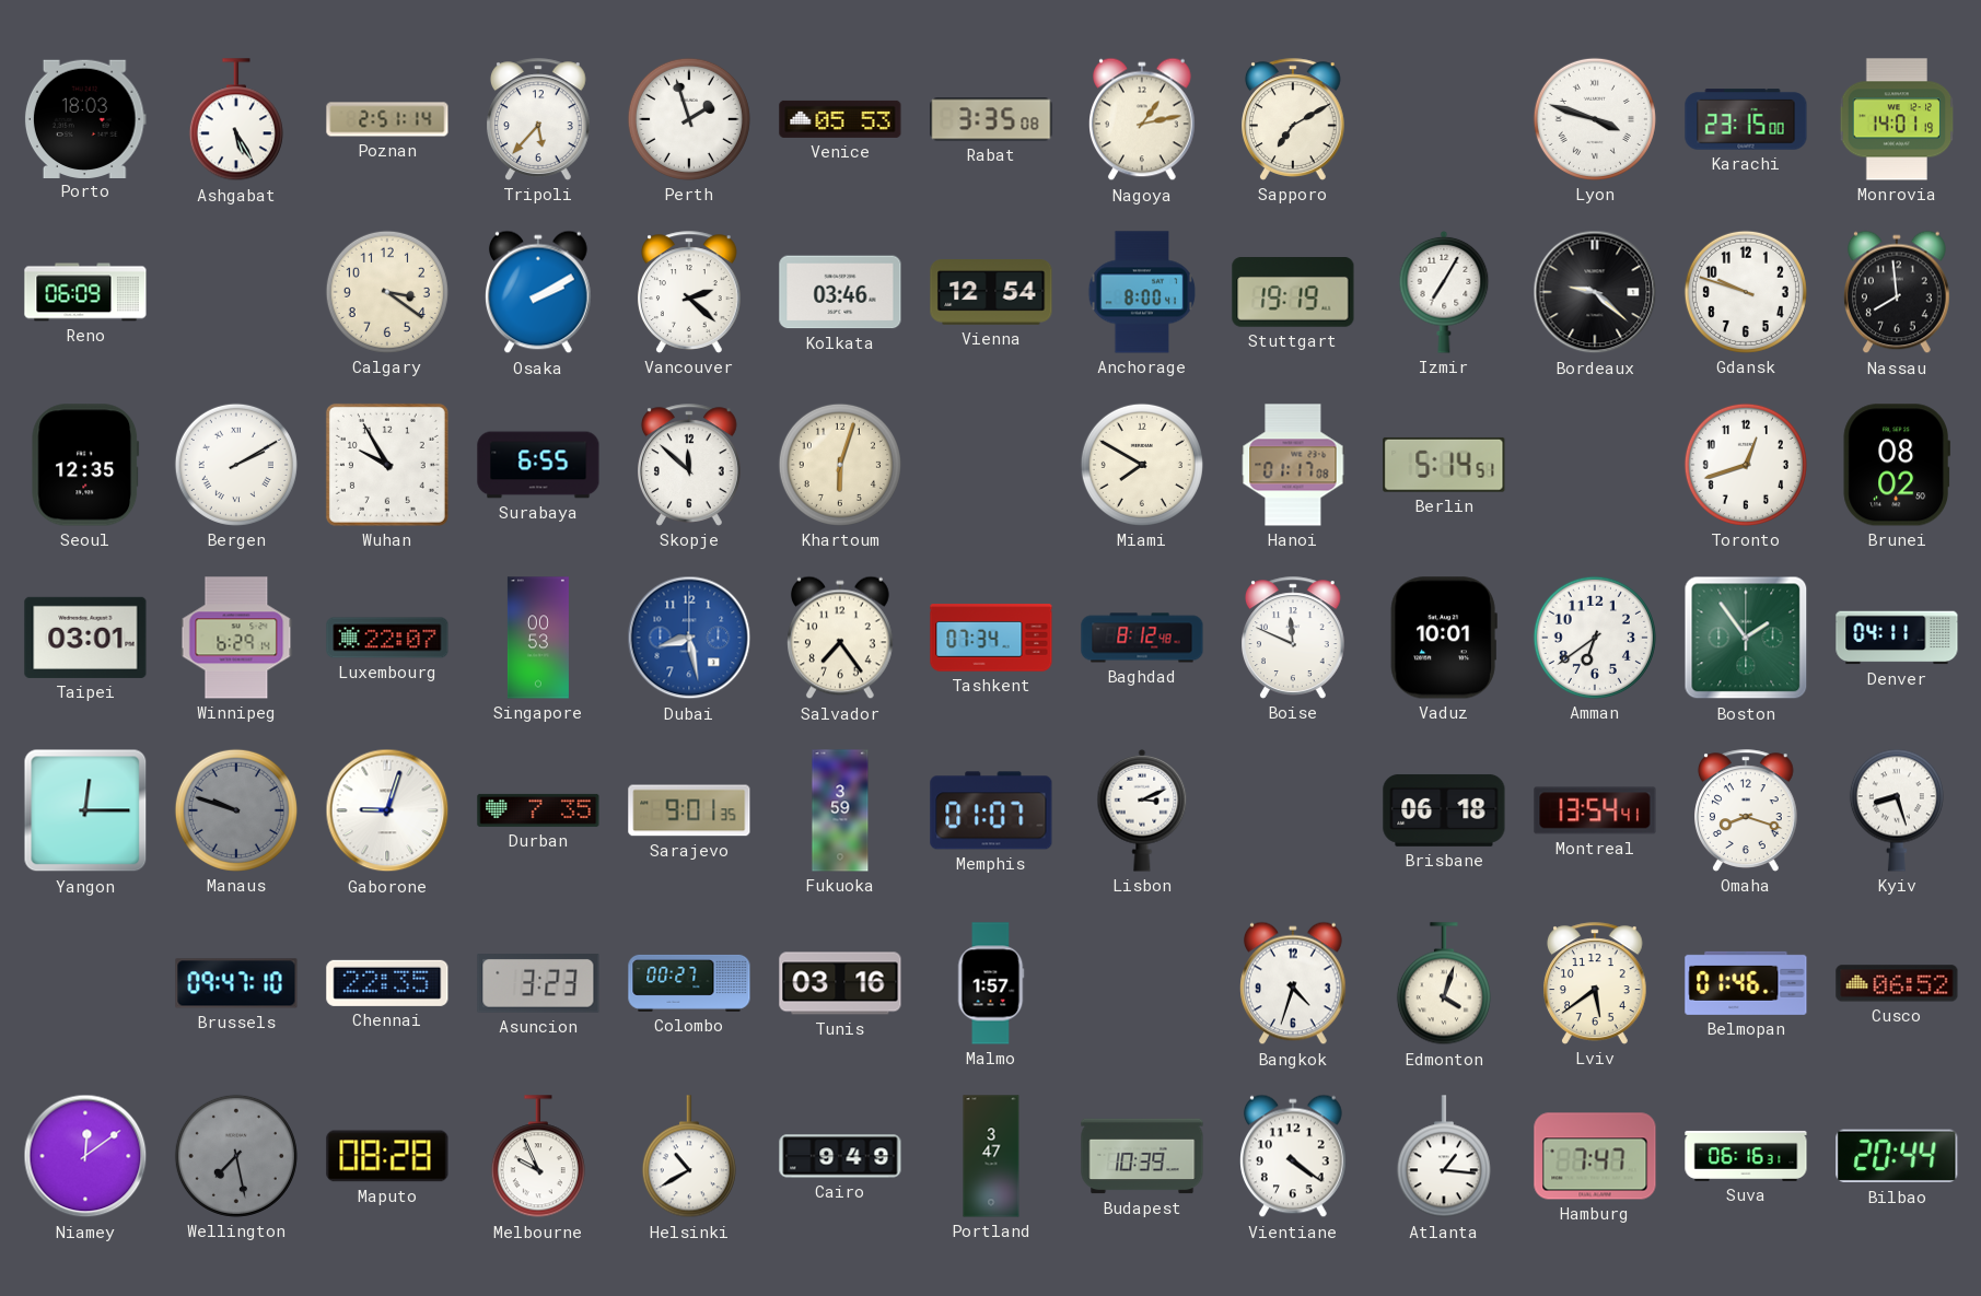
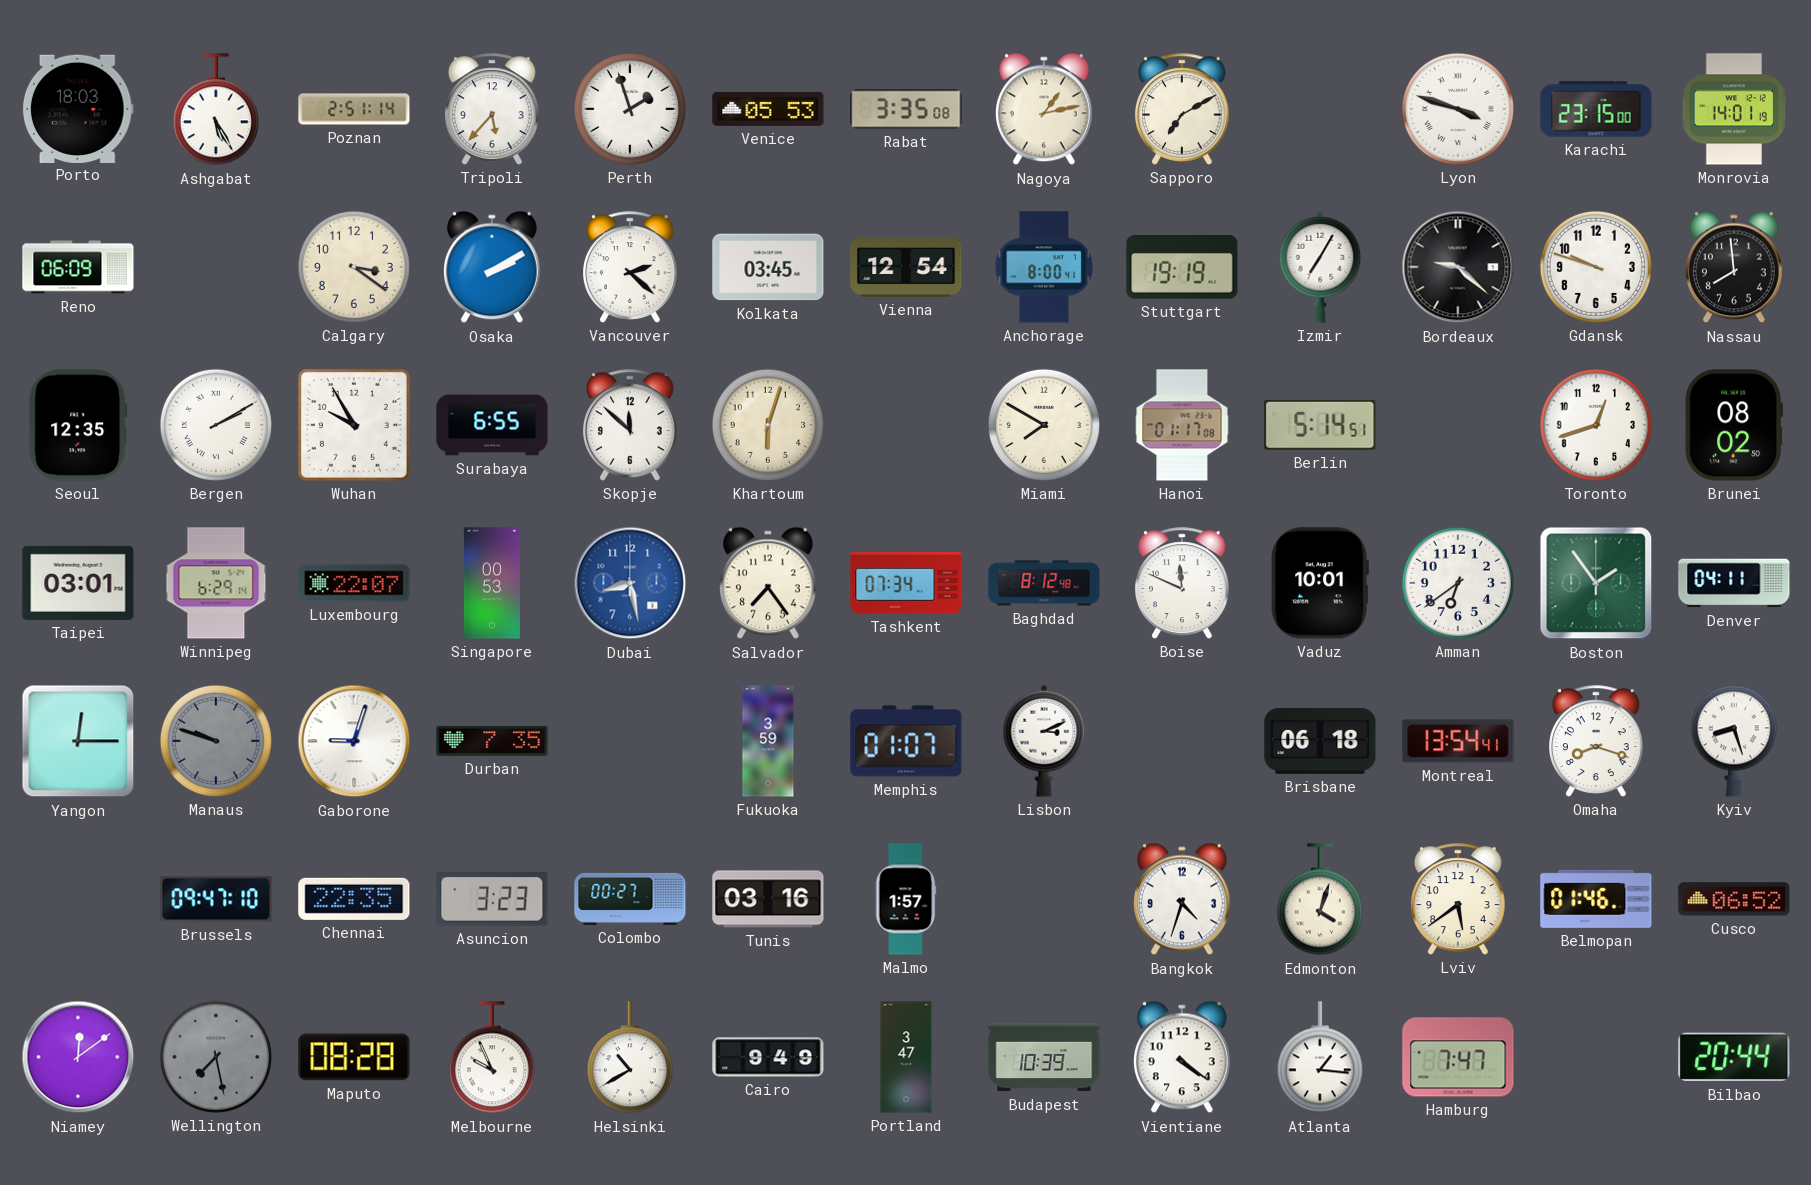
Kolkata: 03:46 -> 03:45
Sarajevo: 9:01 -> none
Suva: 06:16 -> none
